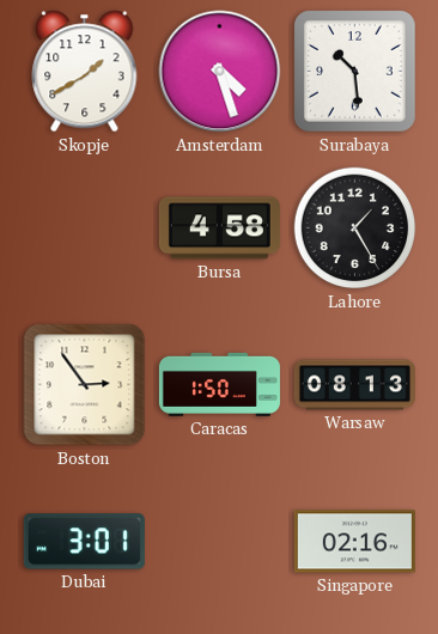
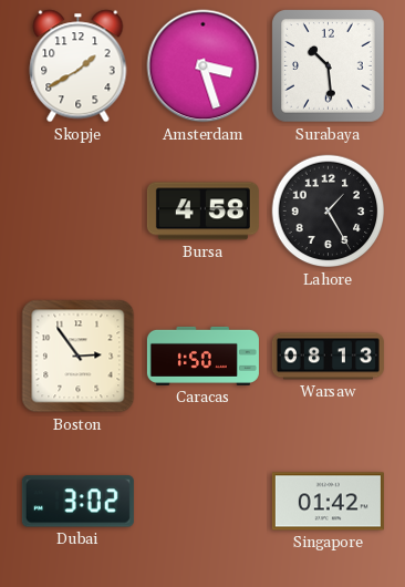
Amsterdam: 4:27 -> 3:27
Dubai: 3:01 -> 3:02
Singapore: 02:16 -> 01:42
